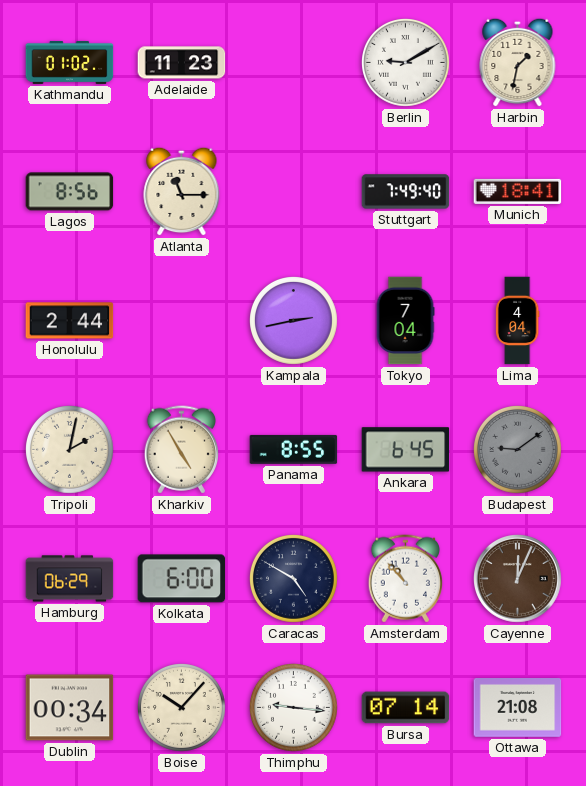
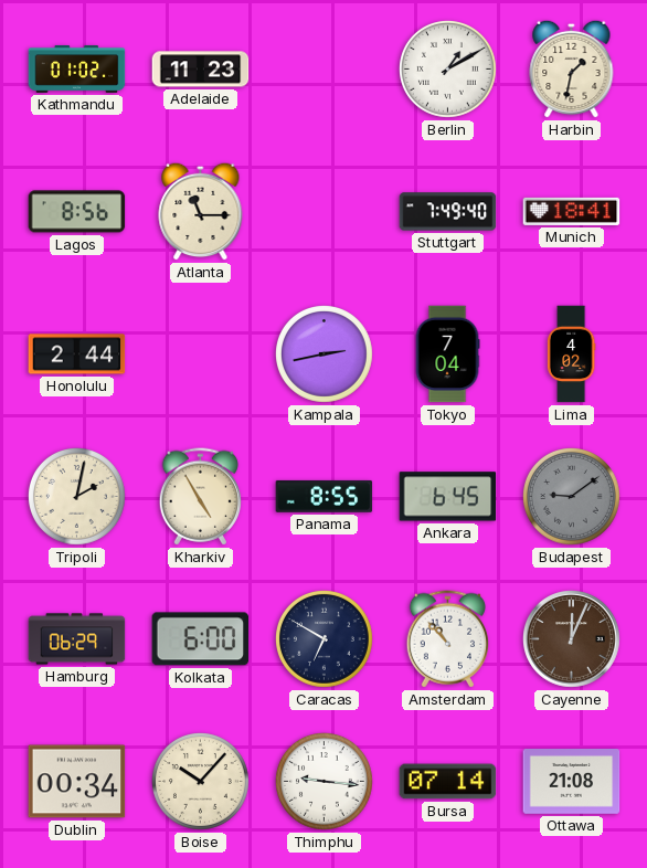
Berlin: 9:10 -> 1:10
Lima: 4:04 -> 4:02
Caracas: 4:50 -> 6:50
